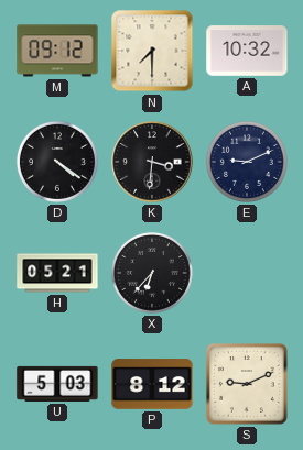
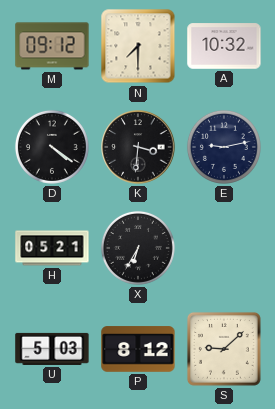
E: 9:11 -> 9:13
X: 6:37 -> 6:35
S: 9:11 -> 9:08
